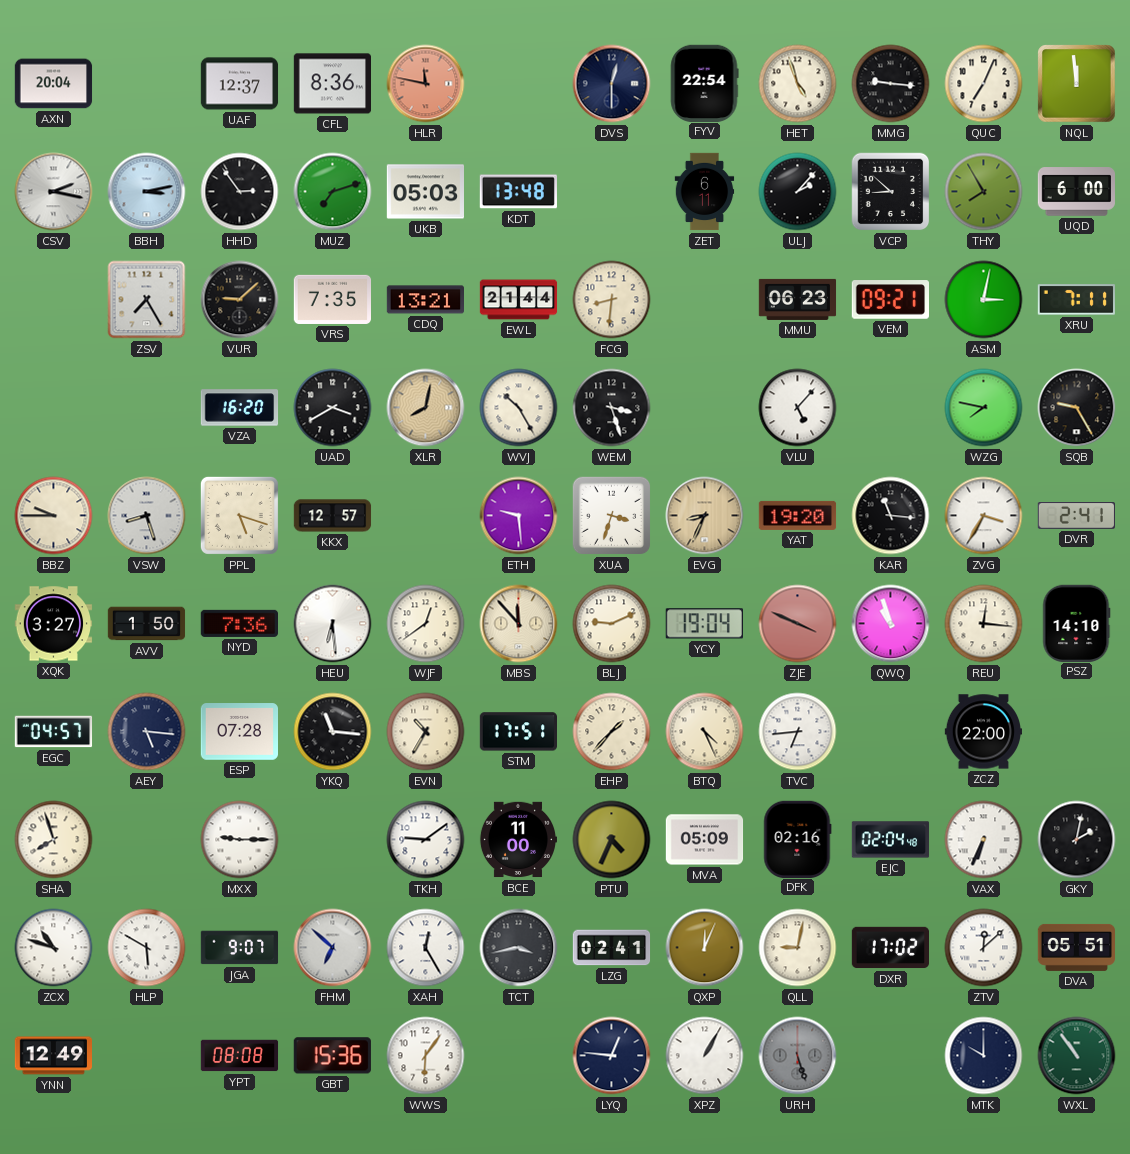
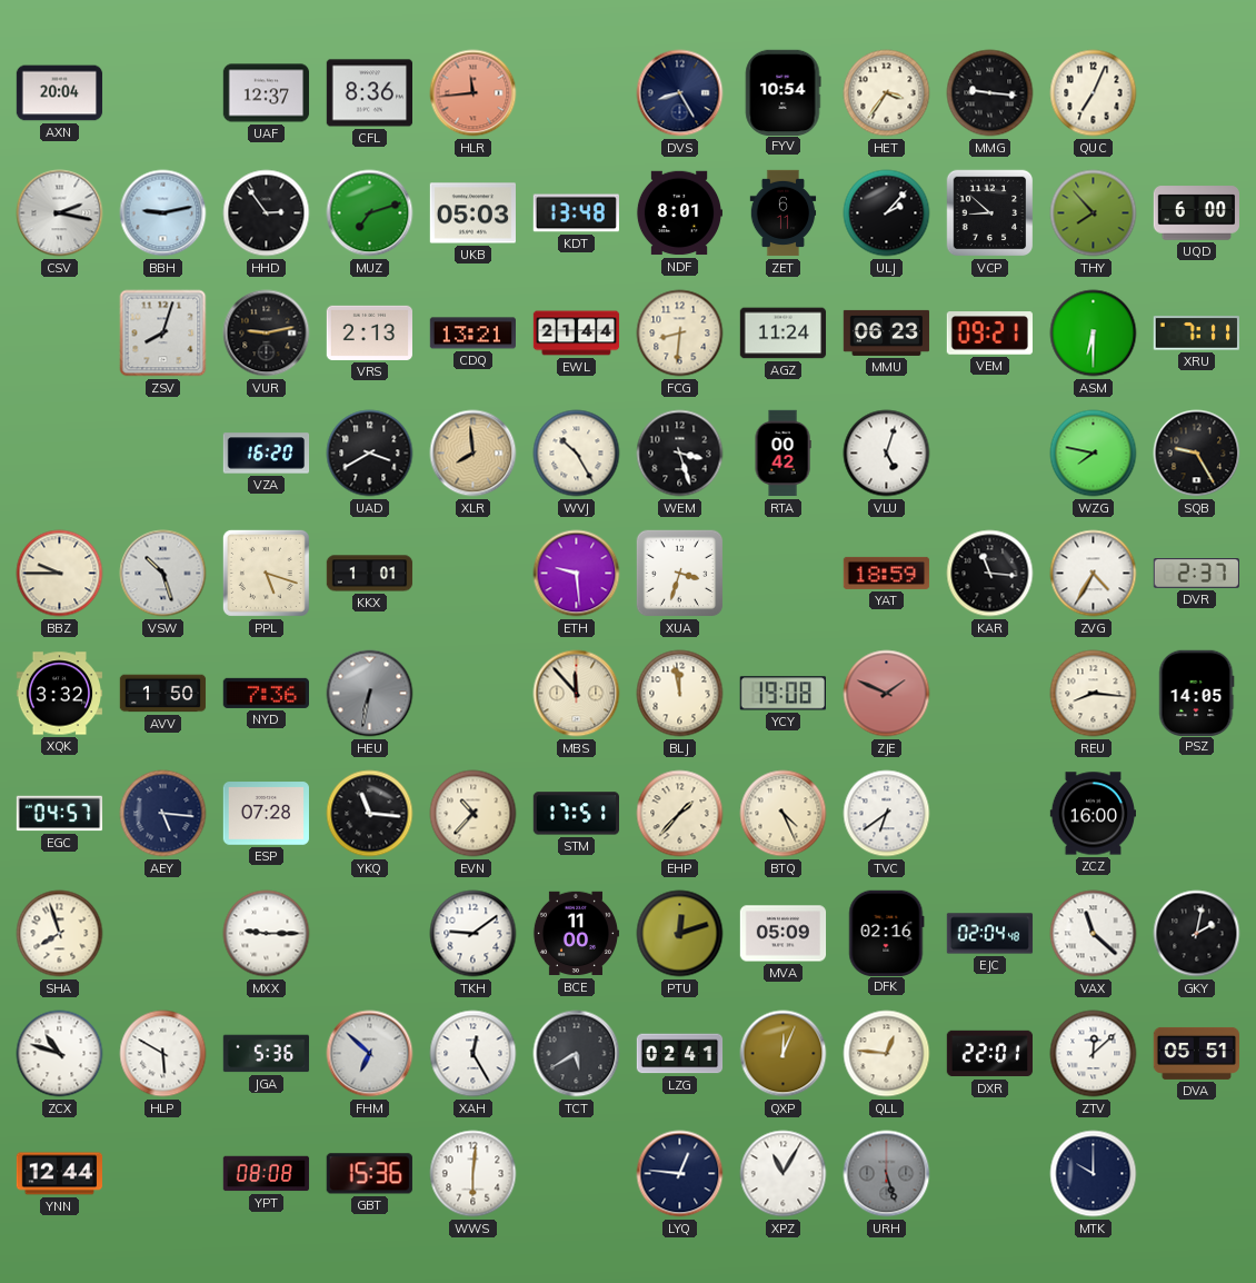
HLR: 11:47 -> 11:44
DVS: 12:30 -> 8:25
FYV: 22:54 -> 10:54
HET: 4:57 -> 3:36
NQL: 11:59 -> none
BBH: 3:13 -> 9:13
NDF: none -> 8:01
THY: 7:55 -> 7:53
ZSV: 7:25 -> 8:03
VUR: 9:08 -> 9:13
VRS: 7:35 -> 2:13
AGZ: none -> 11:24
ASM: 3:02 -> 6:30
XLR: 8:02 -> 7:59
RTA: none -> 00:42
VLU: 5:07 -> 5:03
VSW: 8:27 -> 10:27
KKX: 12:57 -> 1:01
EVG: 8:34 -> none
YAT: 19:20 -> 18:59
ZVG: 3:35 -> 4:35
DVR: 2:41 -> 2:37
XQK: 3:27 -> 3:32
HEU: 6:29 -> 6:32
HEU dial: white -> grey
WJF: 12:39 -> none
BLJ: 9:11 -> 11:58
YCY: 19:04 -> 19:08
ZJE: 3:49 -> 1:49
QWQ: 10:57 -> none
REU: 12:16 -> 8:16
PSZ: 14:10 -> 14:05
EVN: 10:35 -> 10:37
TVC: 6:44 -> 6:39
ZCZ: 22:00 -> 16:00
PTU: 4:34 -> 12:12
VAX: 6:34 -> 11:22
JGA: 9:07 -> 5:36
TCT: 3:43 -> 5:40
QLL: 9:02 -> 12:46
DXR: 17:02 -> 22:01
YNN: 12:49 -> 12:44
WWS: 6:06 -> 6:01
XPZ: 1:05 -> 11:05
WXL: 10:54 -> none
